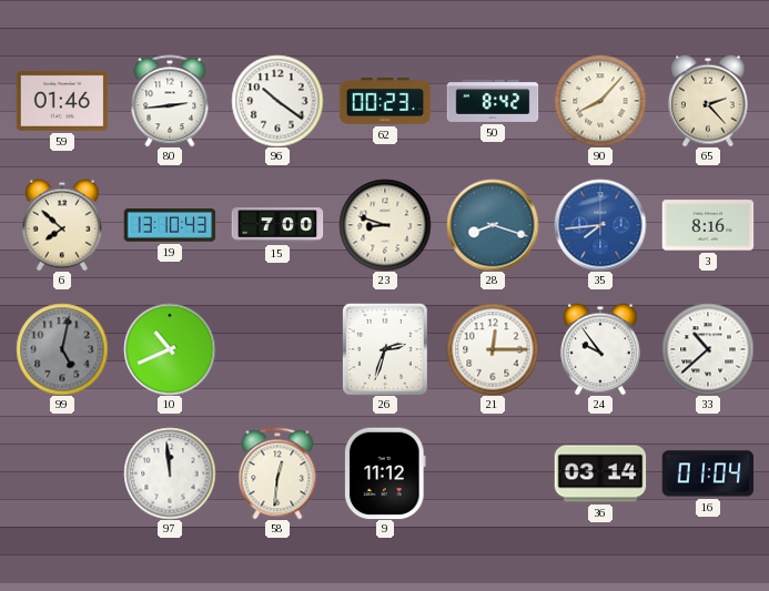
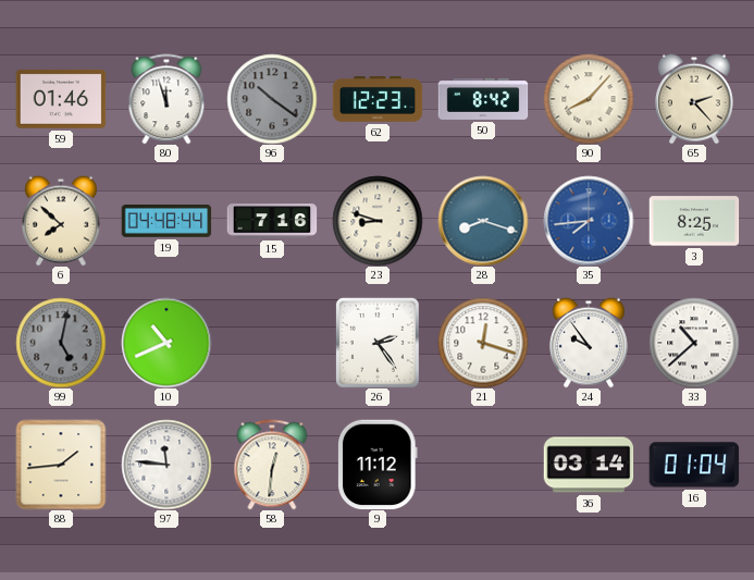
80: 2:44 -> 11:57
96 dial: white -> grey
62: 00:23 -> 12:23
19: 13:10 -> 04:48
15: 7:00 -> 7:16
3: 8:16 -> 8:25
26: 2:33 -> 2:24
21: 12:15 -> 12:18
88: none -> 1:44
97: 11:59 -> 11:46
